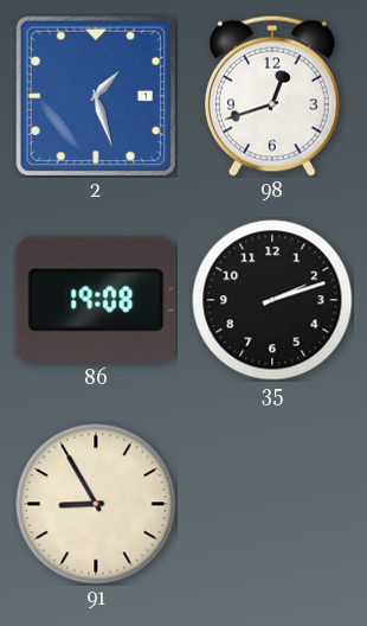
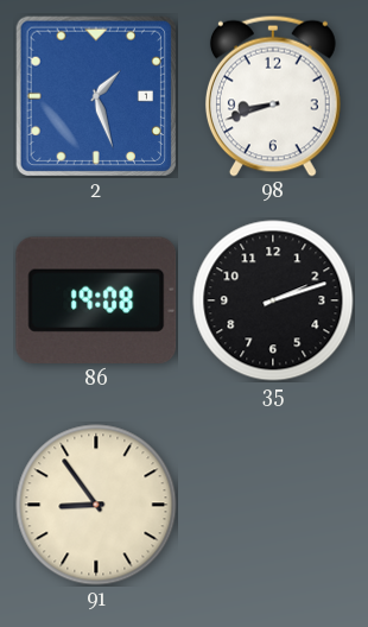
98: 12:42 -> 8:42
91: 8:55 -> 8:54
